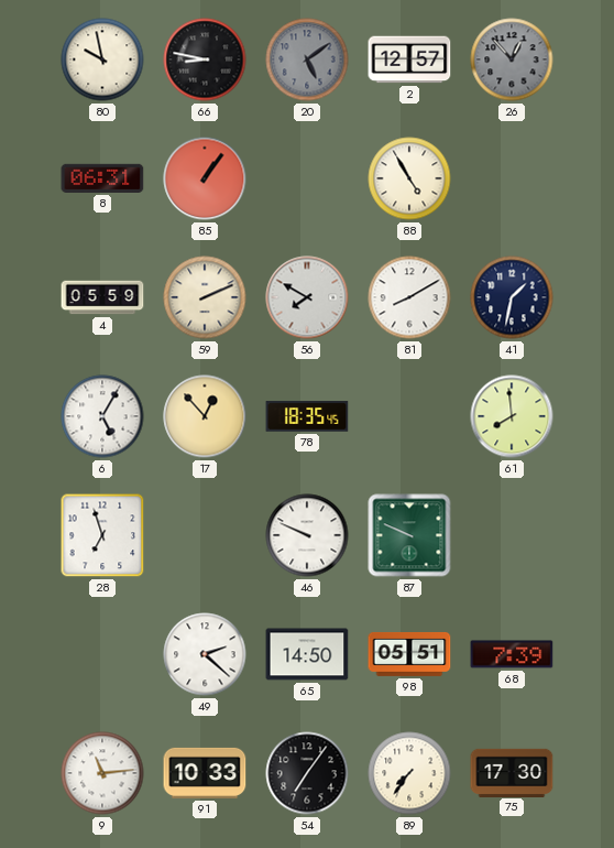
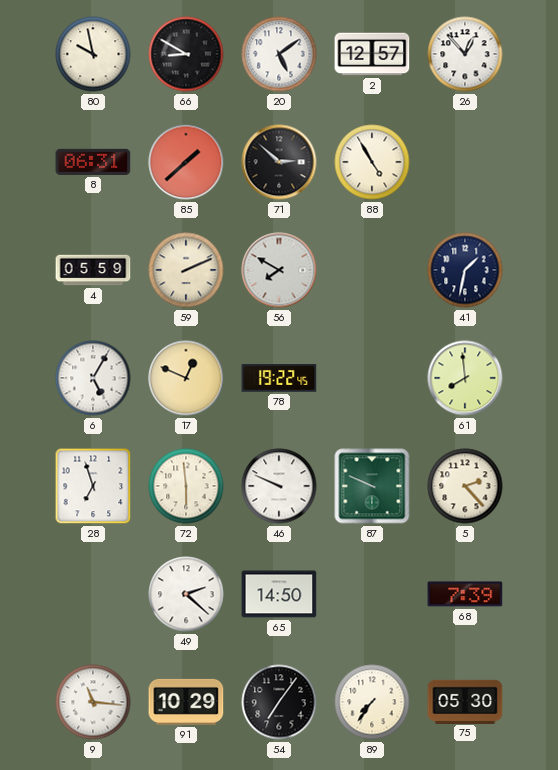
66: 8:47 -> 8:50
20 dial: grey -> white
26 dial: grey -> white
85: 1:06 -> 1:38
71: none -> 2:52
81: 8:10 -> none
17: 12:53 -> 12:49
78: 18:35 -> 19:22
72: none -> 5:59
5: none -> 2:23
98: 05:51 -> none
9: 11:14 -> 11:16
91: 10:33 -> 10:29
75: 17:30 -> 05:30
